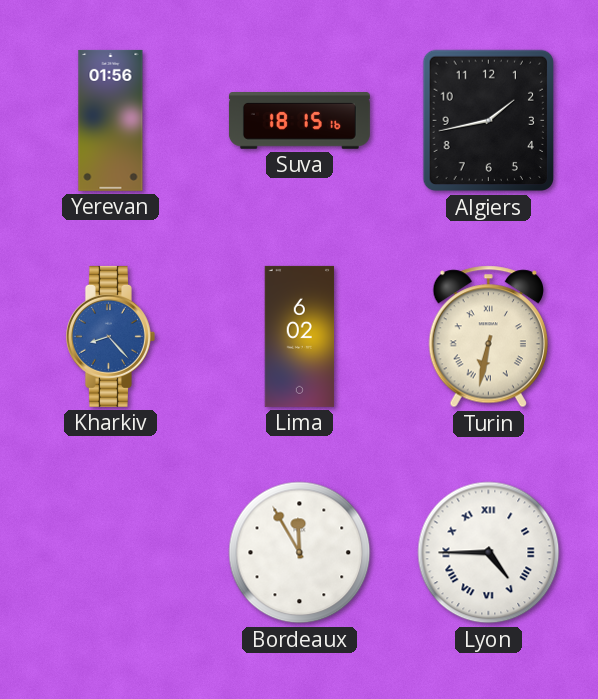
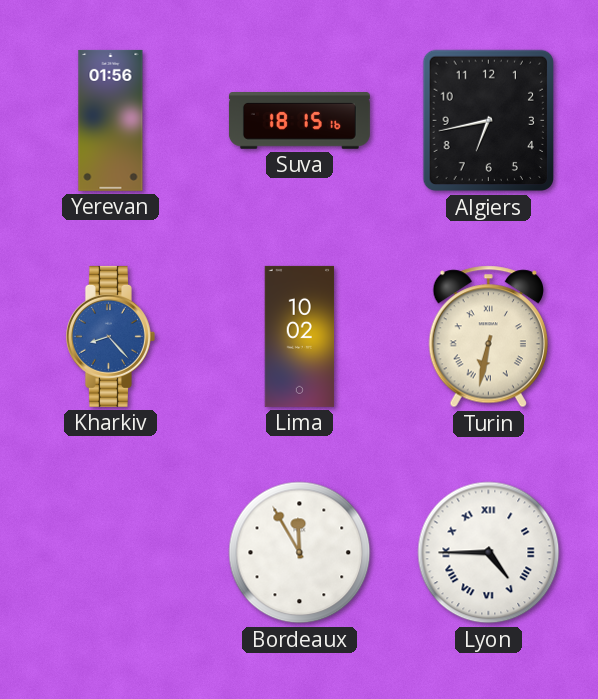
Algiers: 1:43 -> 6:43
Lima: 6:02 -> 10:02
